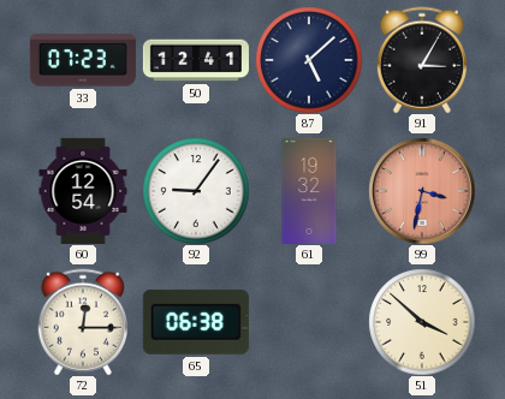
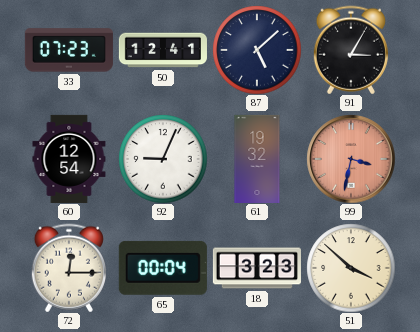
92: 9:06 -> 9:04
65: 06:38 -> 00:04
18: none -> 3:23
